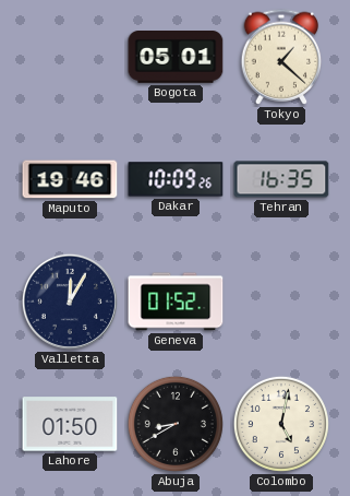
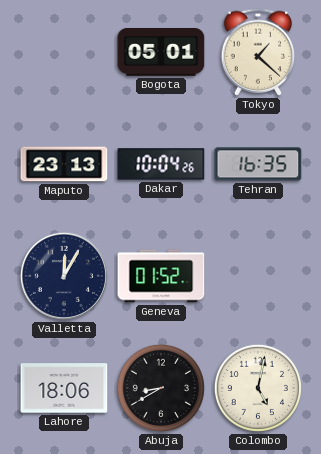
Maputo: 19:46 -> 23:13
Dakar: 10:09 -> 10:04
Lahore: 01:50 -> 18:06
